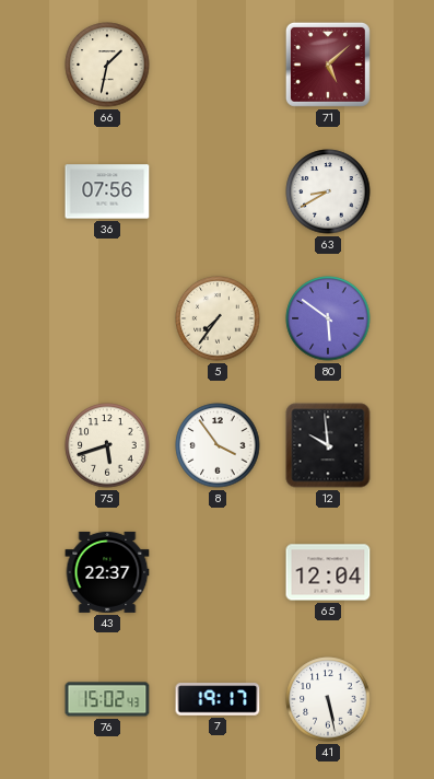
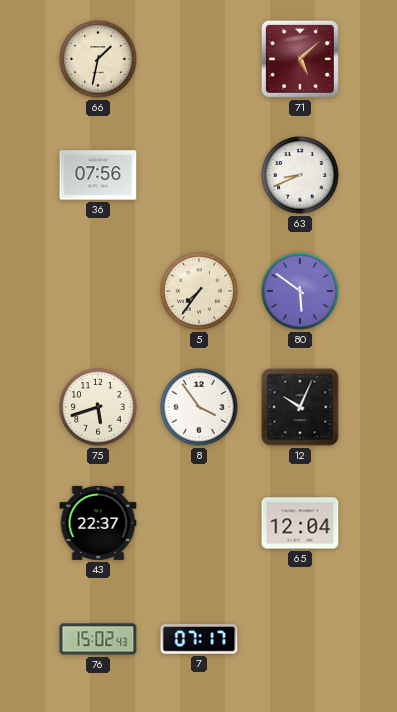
63: 8:40 -> 8:41
12: 9:59 -> 10:04
7: 19:17 -> 07:17
41: 5:28 -> none
